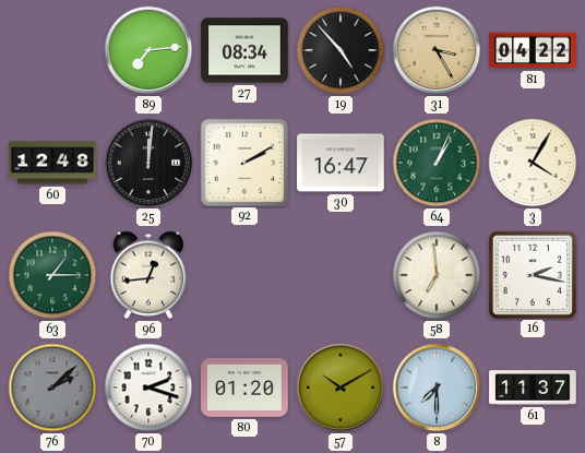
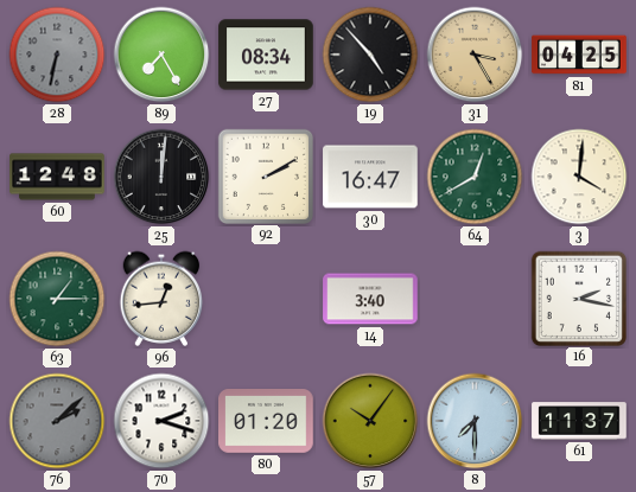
28: none -> 6:32
89: 7:14 -> 7:25
81: 04:22 -> 04:25
64: 1:04 -> 12:40
3: 4:05 -> 4:01
14: none -> 3:40
58: 6:59 -> none
57: 10:10 -> 10:06
